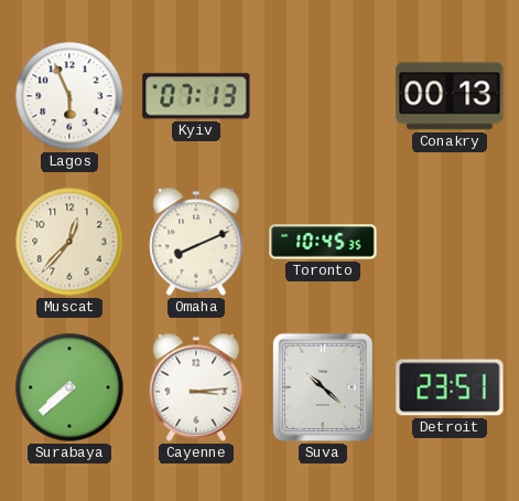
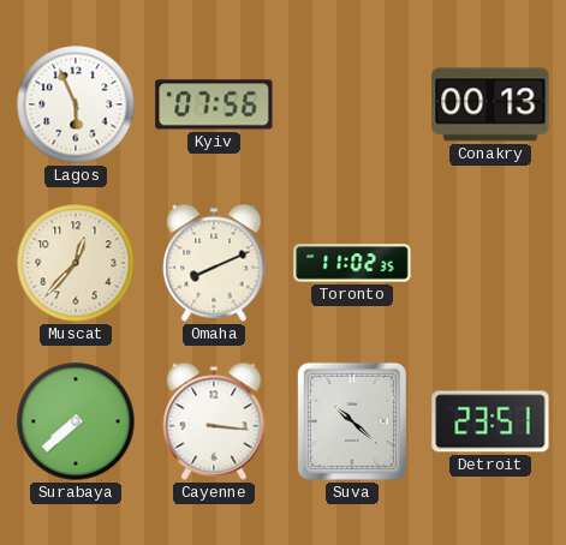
Kyiv: 07:13 -> 07:56
Toronto: 10:45 -> 11:02
Cayenne: 3:14 -> 3:16
